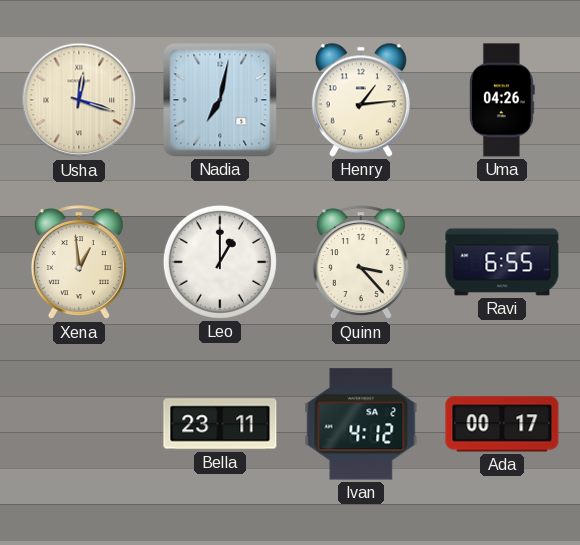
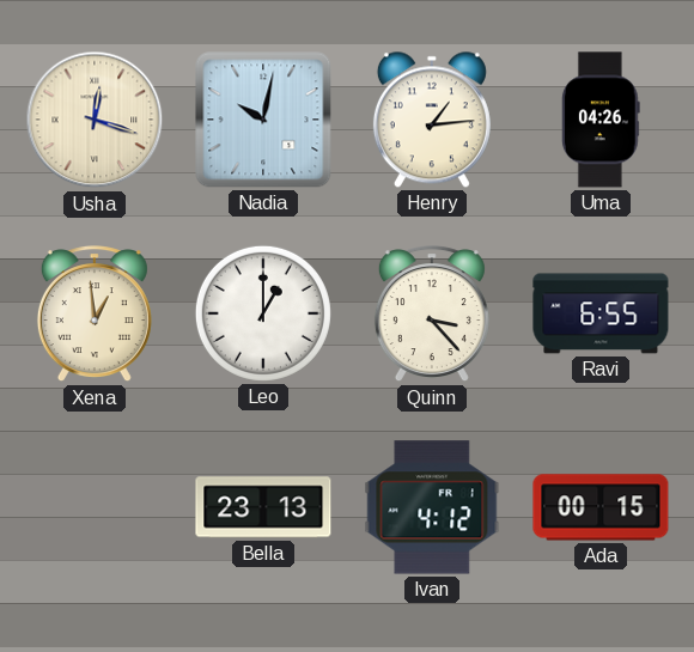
Nadia: 7:02 -> 10:02
Bella: 23:11 -> 23:13
Ivan date: SA 2 -> FR 1
Ada: 00:17 -> 00:15
